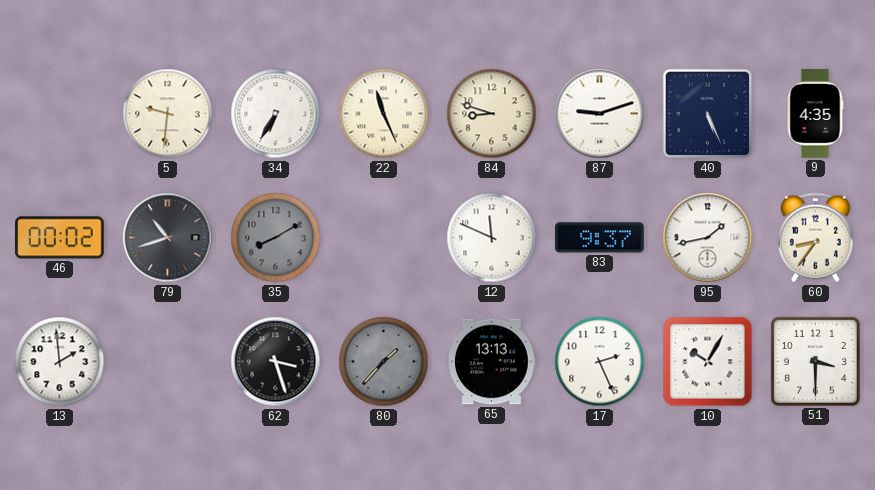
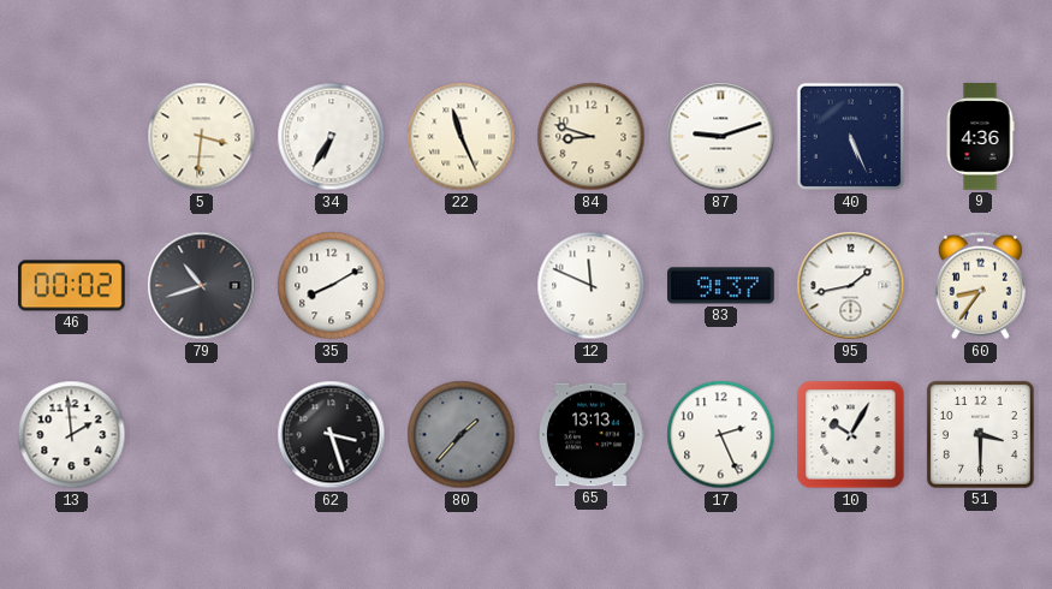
5: 9:31 -> 3:31
9: 4:35 -> 4:36
35 dial: grey -> white
